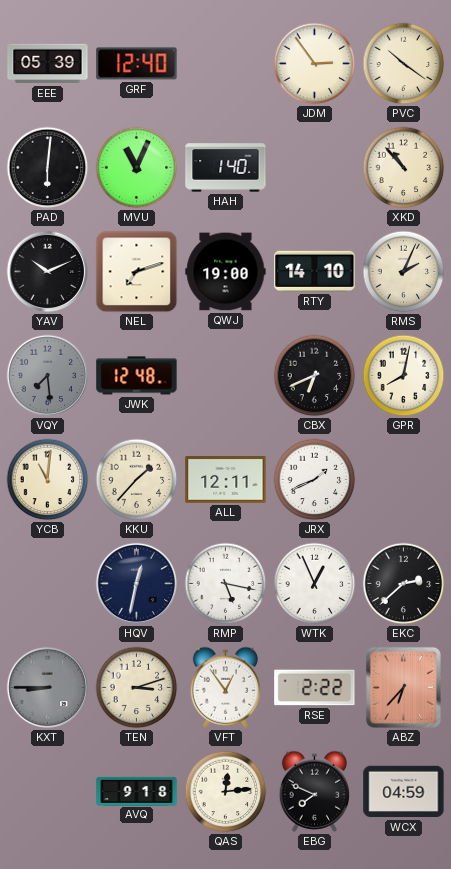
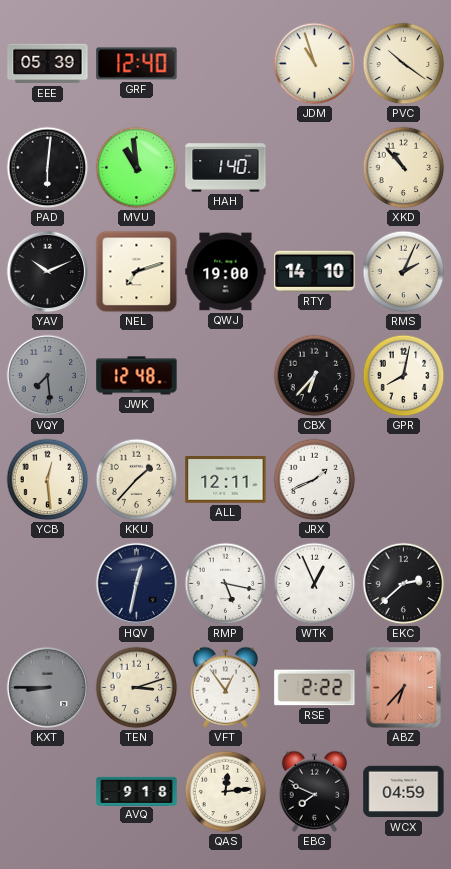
JDM: 2:54 -> 10:57
MVU: 11:04 -> 10:59
CBX: 6:41 -> 6:37
YCB: 11:01 -> 12:29
